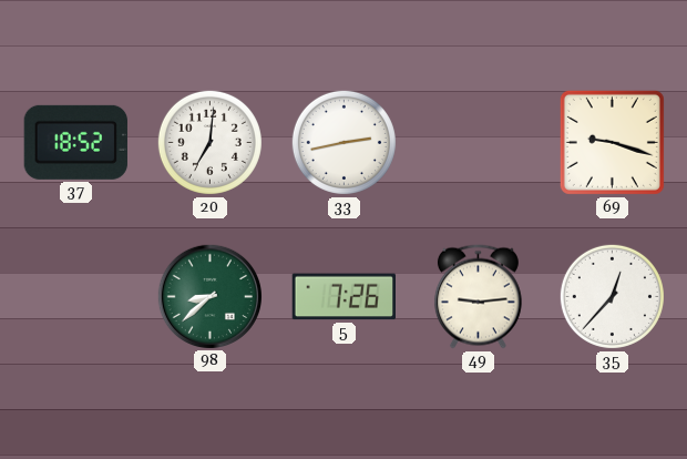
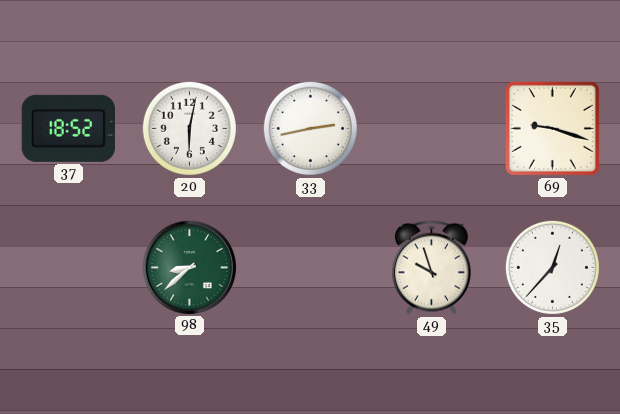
20: 7:01 -> 6:02
5: 7:26 -> none
49: 9:14 -> 9:57
